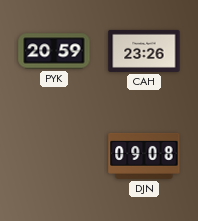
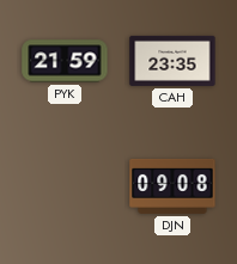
PYK: 20:59 -> 21:59
CAH: 23:26 -> 23:35
